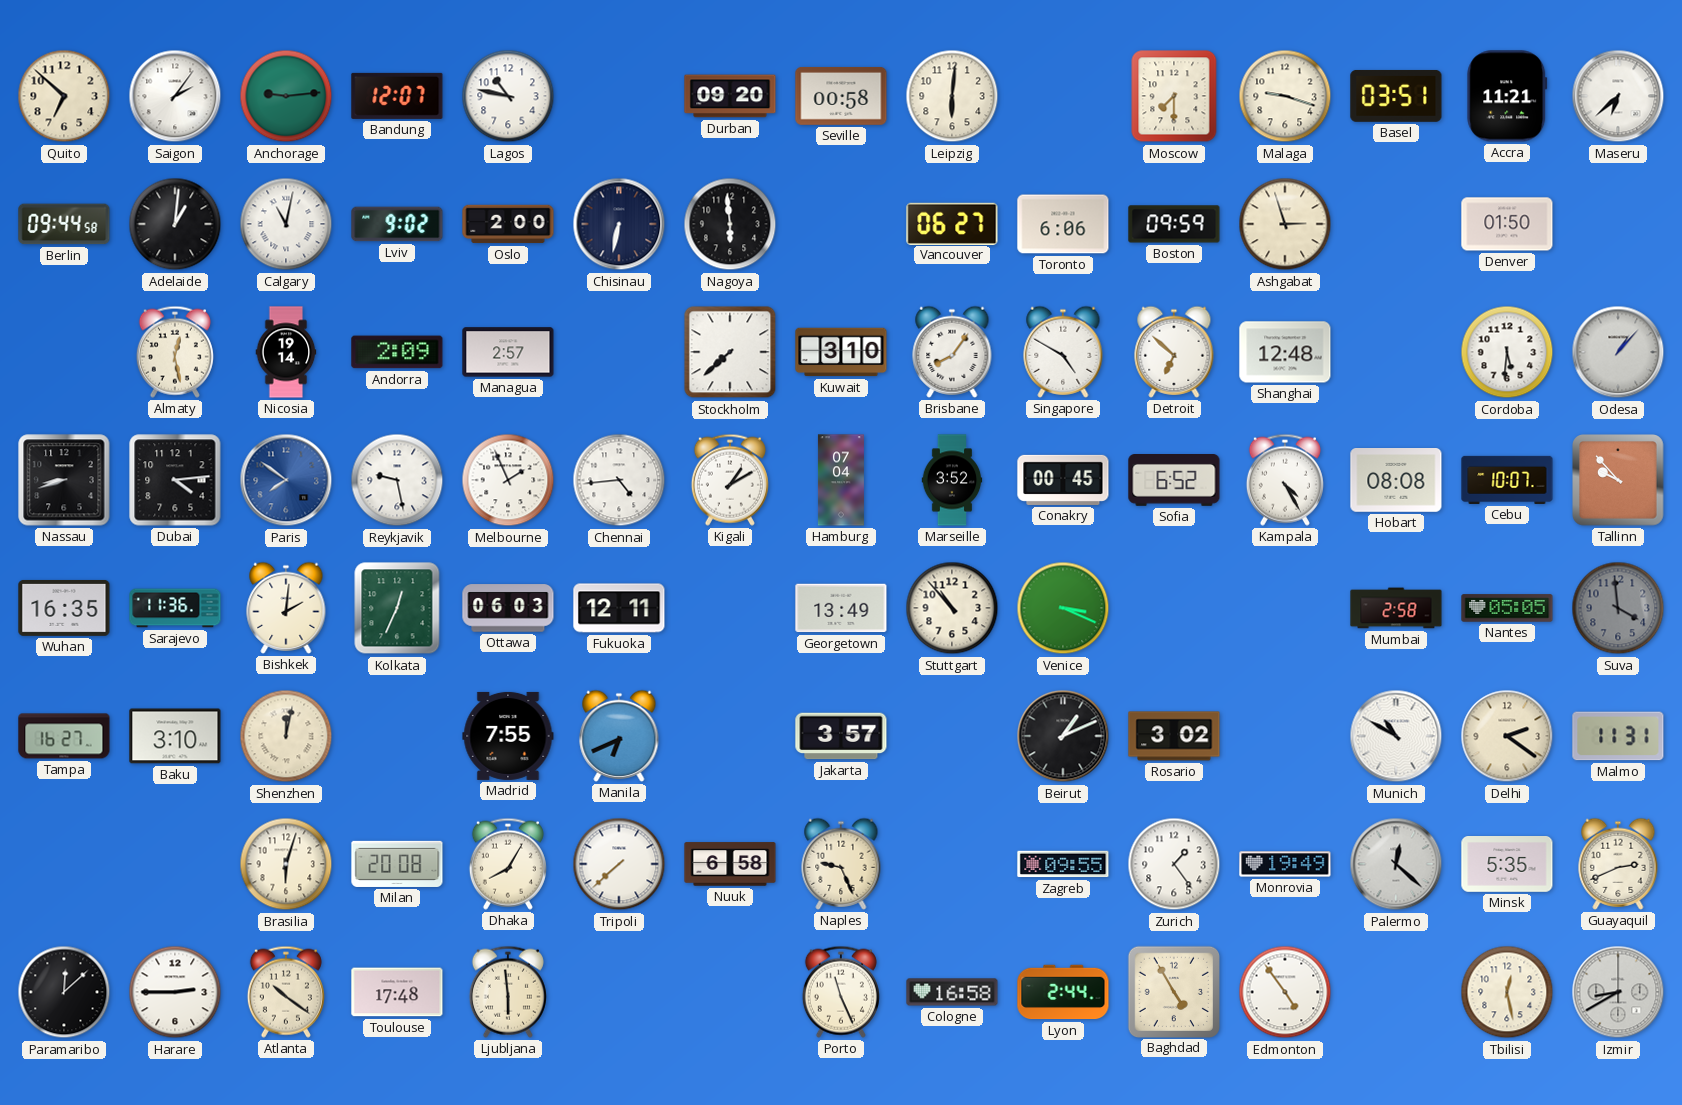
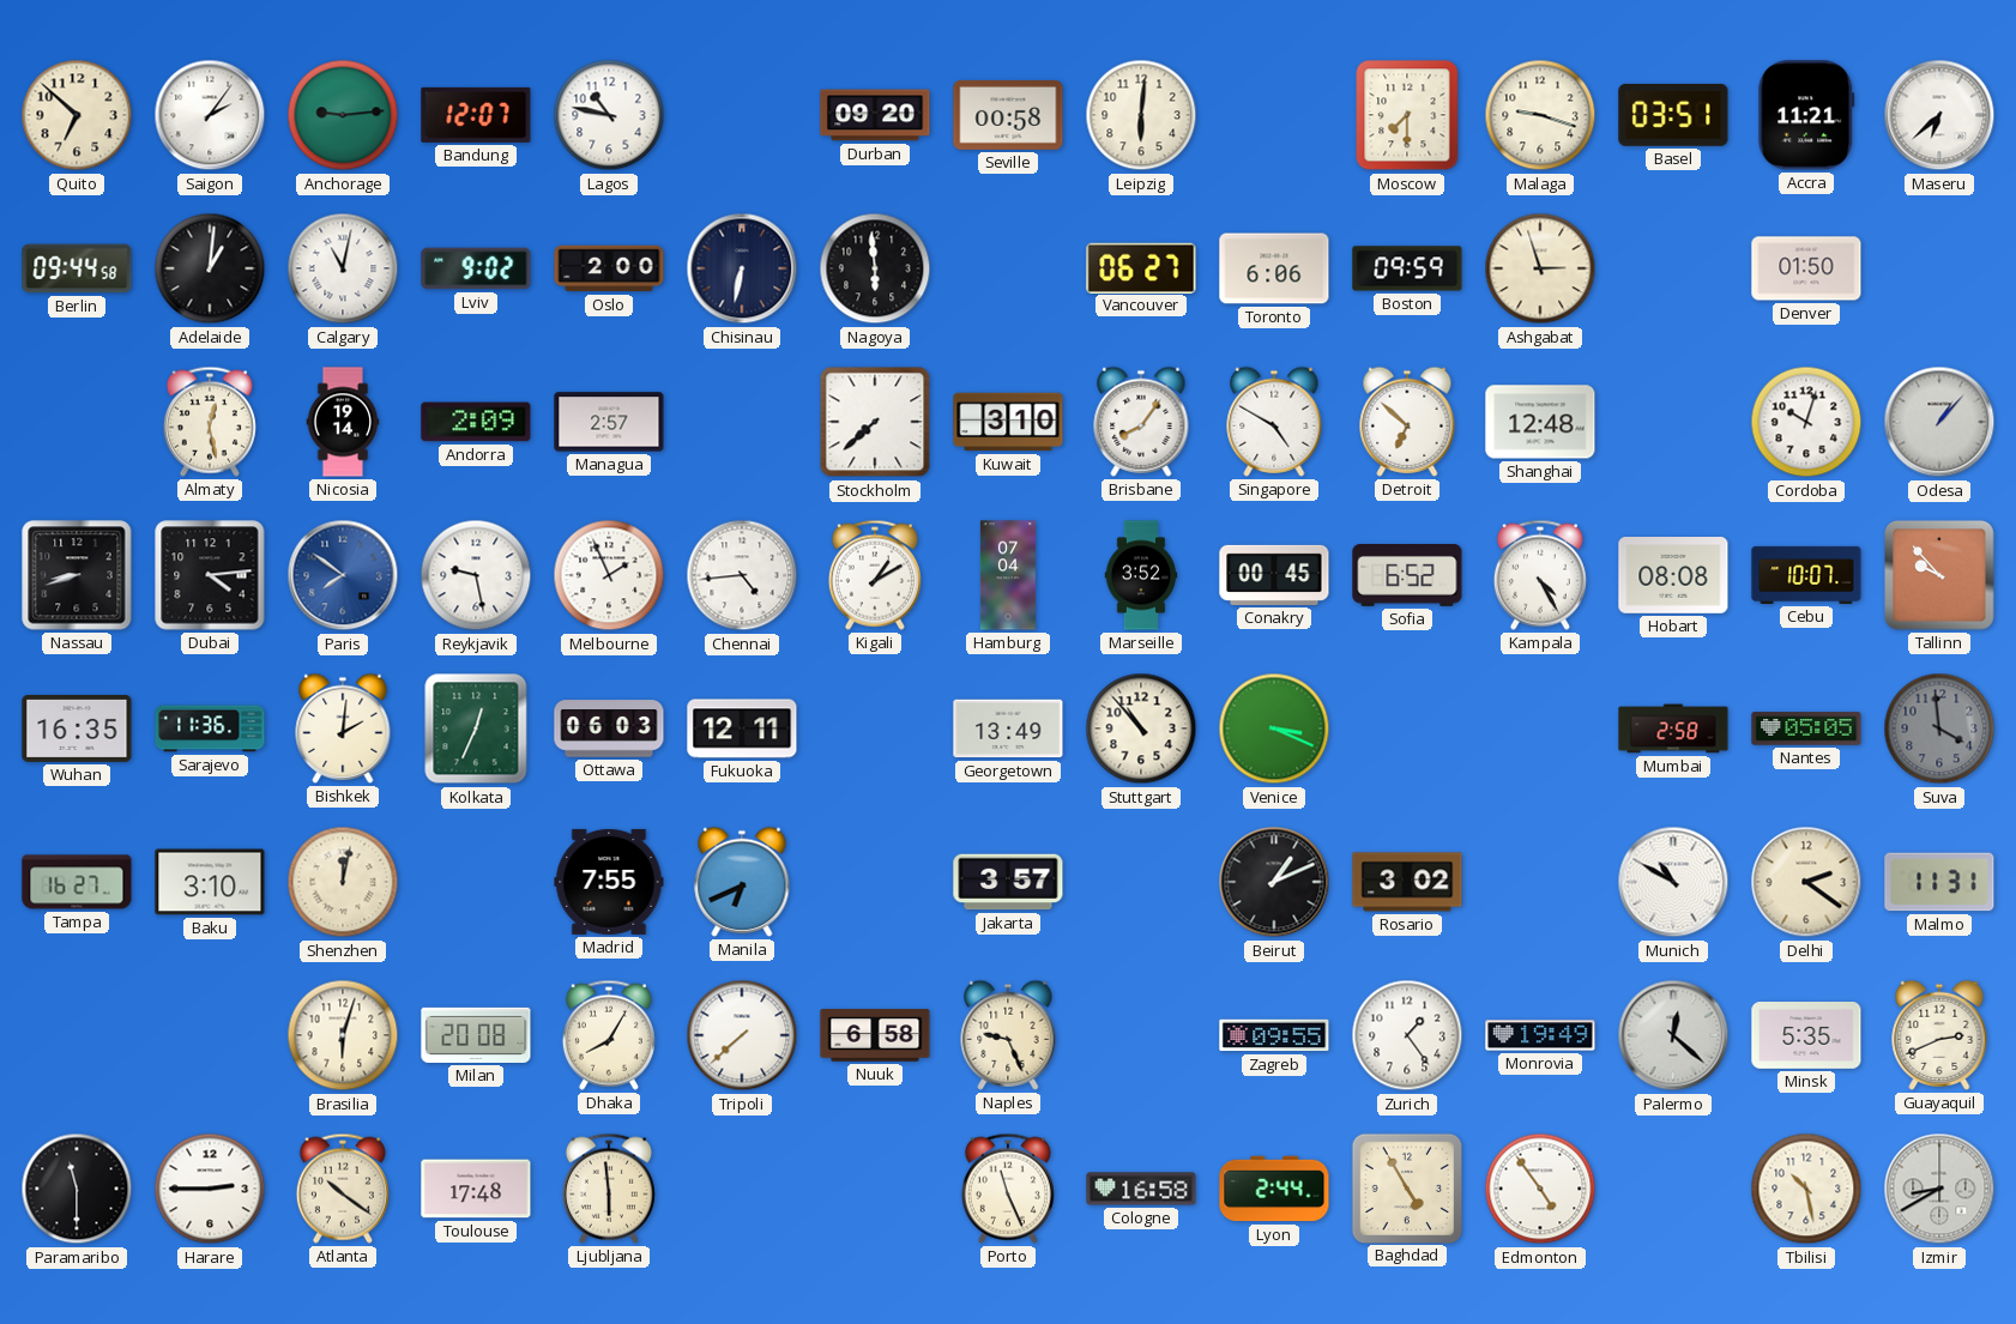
Cordoba: 5:31 -> 10:03
Paramaribo: 12:08 -> 11:30
Tbilisi: 12:28 -> 10:28
